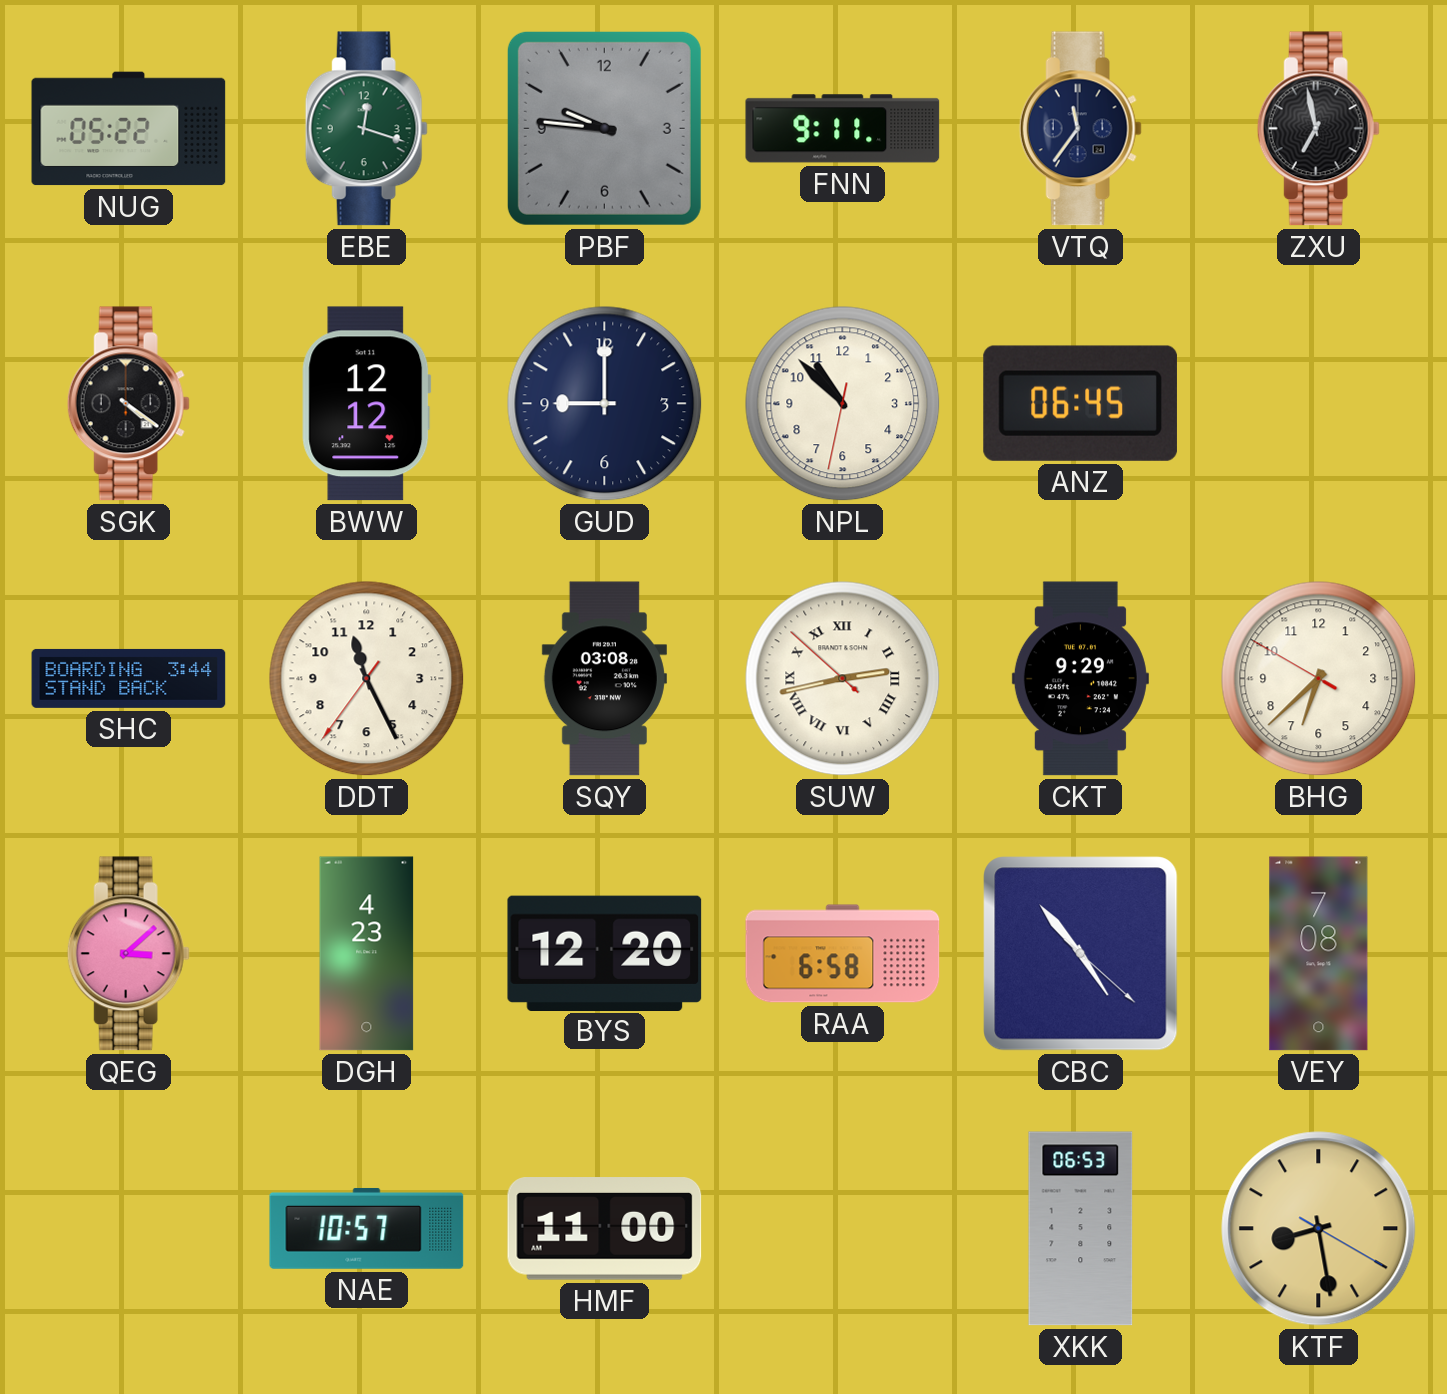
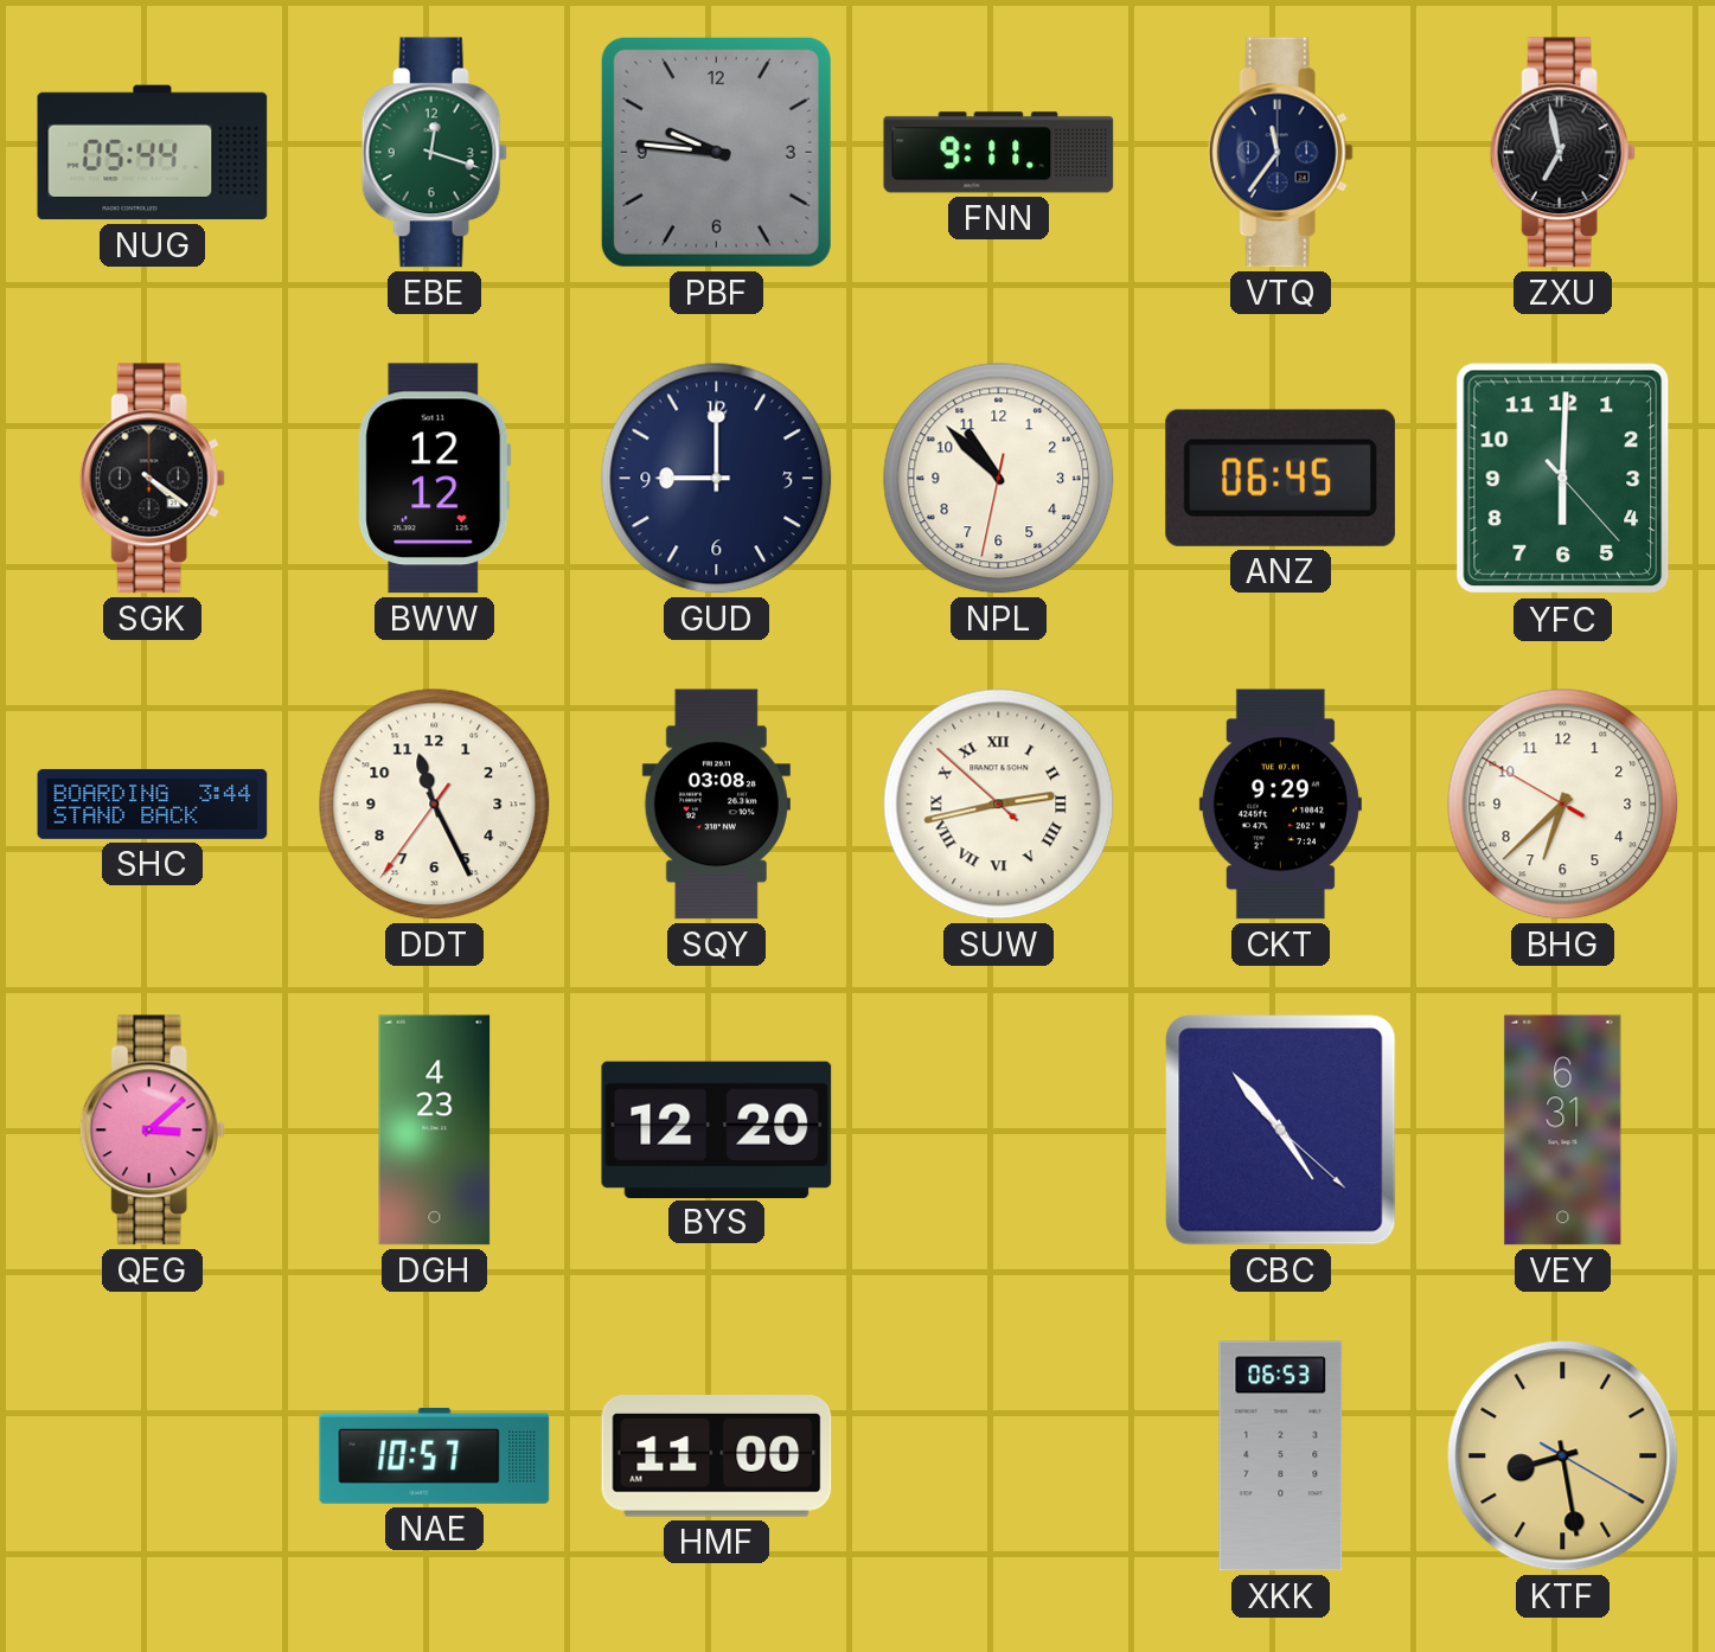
NUG: 05:22 -> 05:44
YFC: none -> 6:00
RAA: 6:58 -> none
VEY: 7:08 -> 6:31
